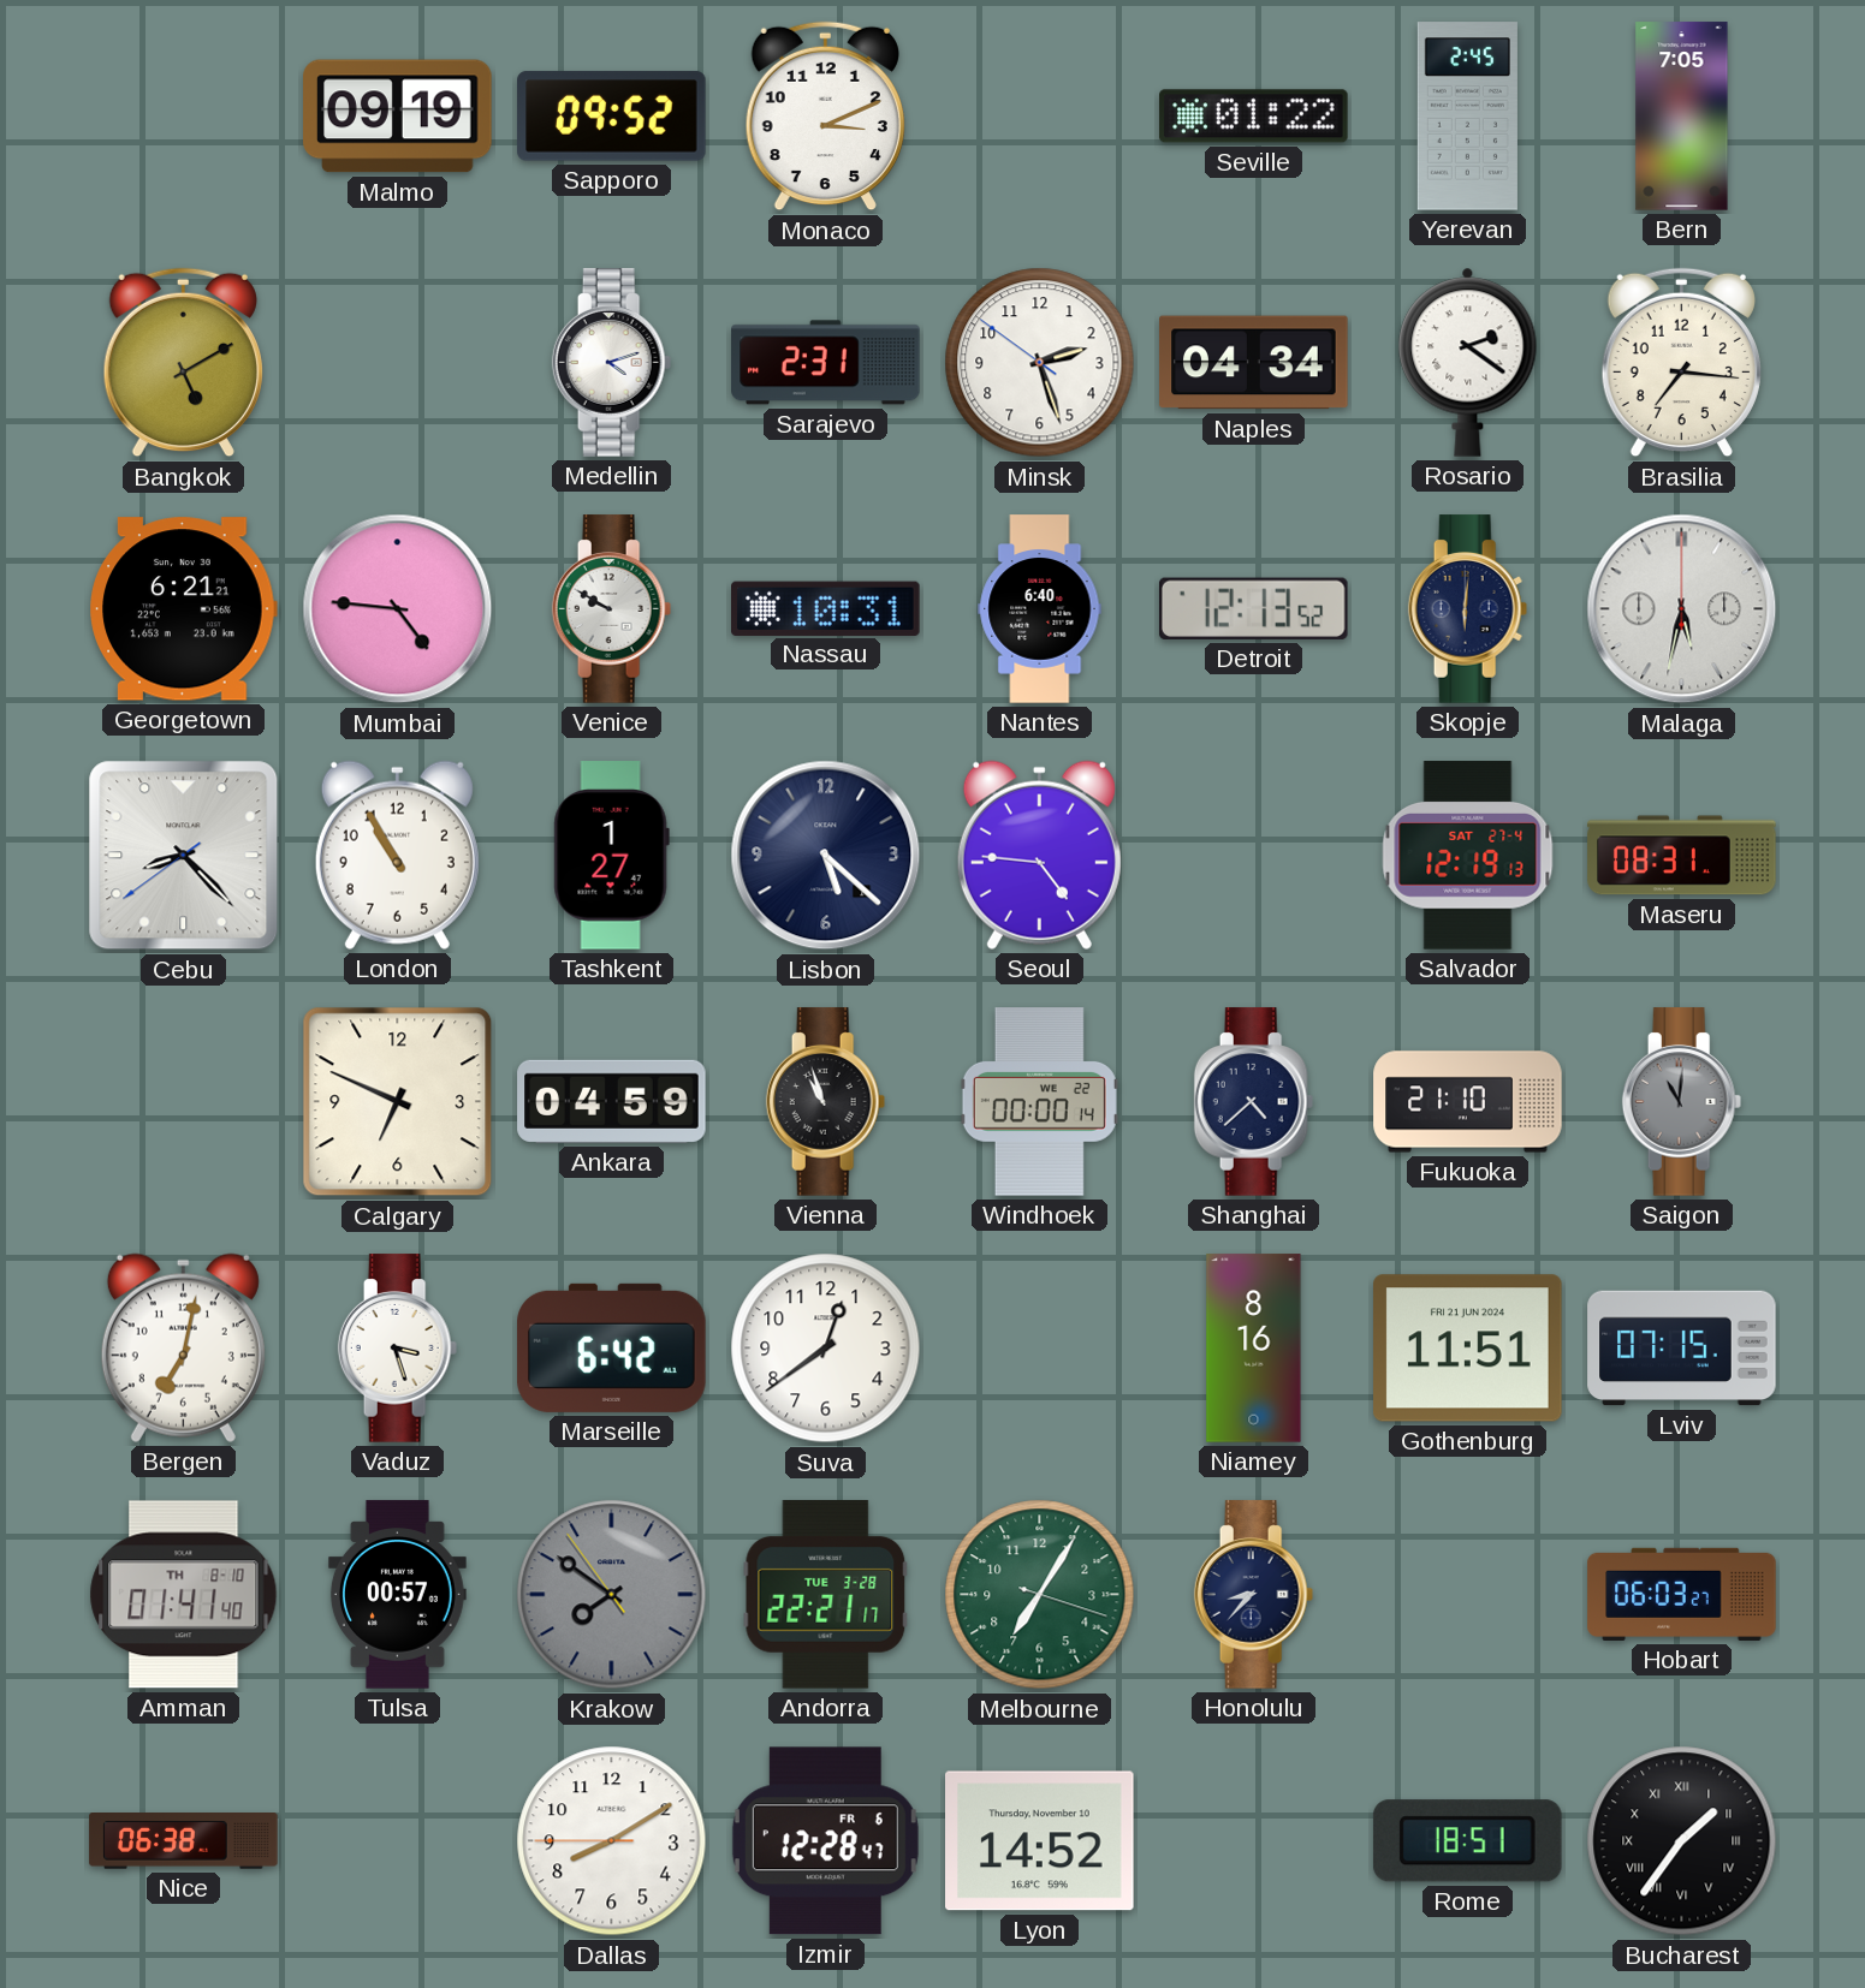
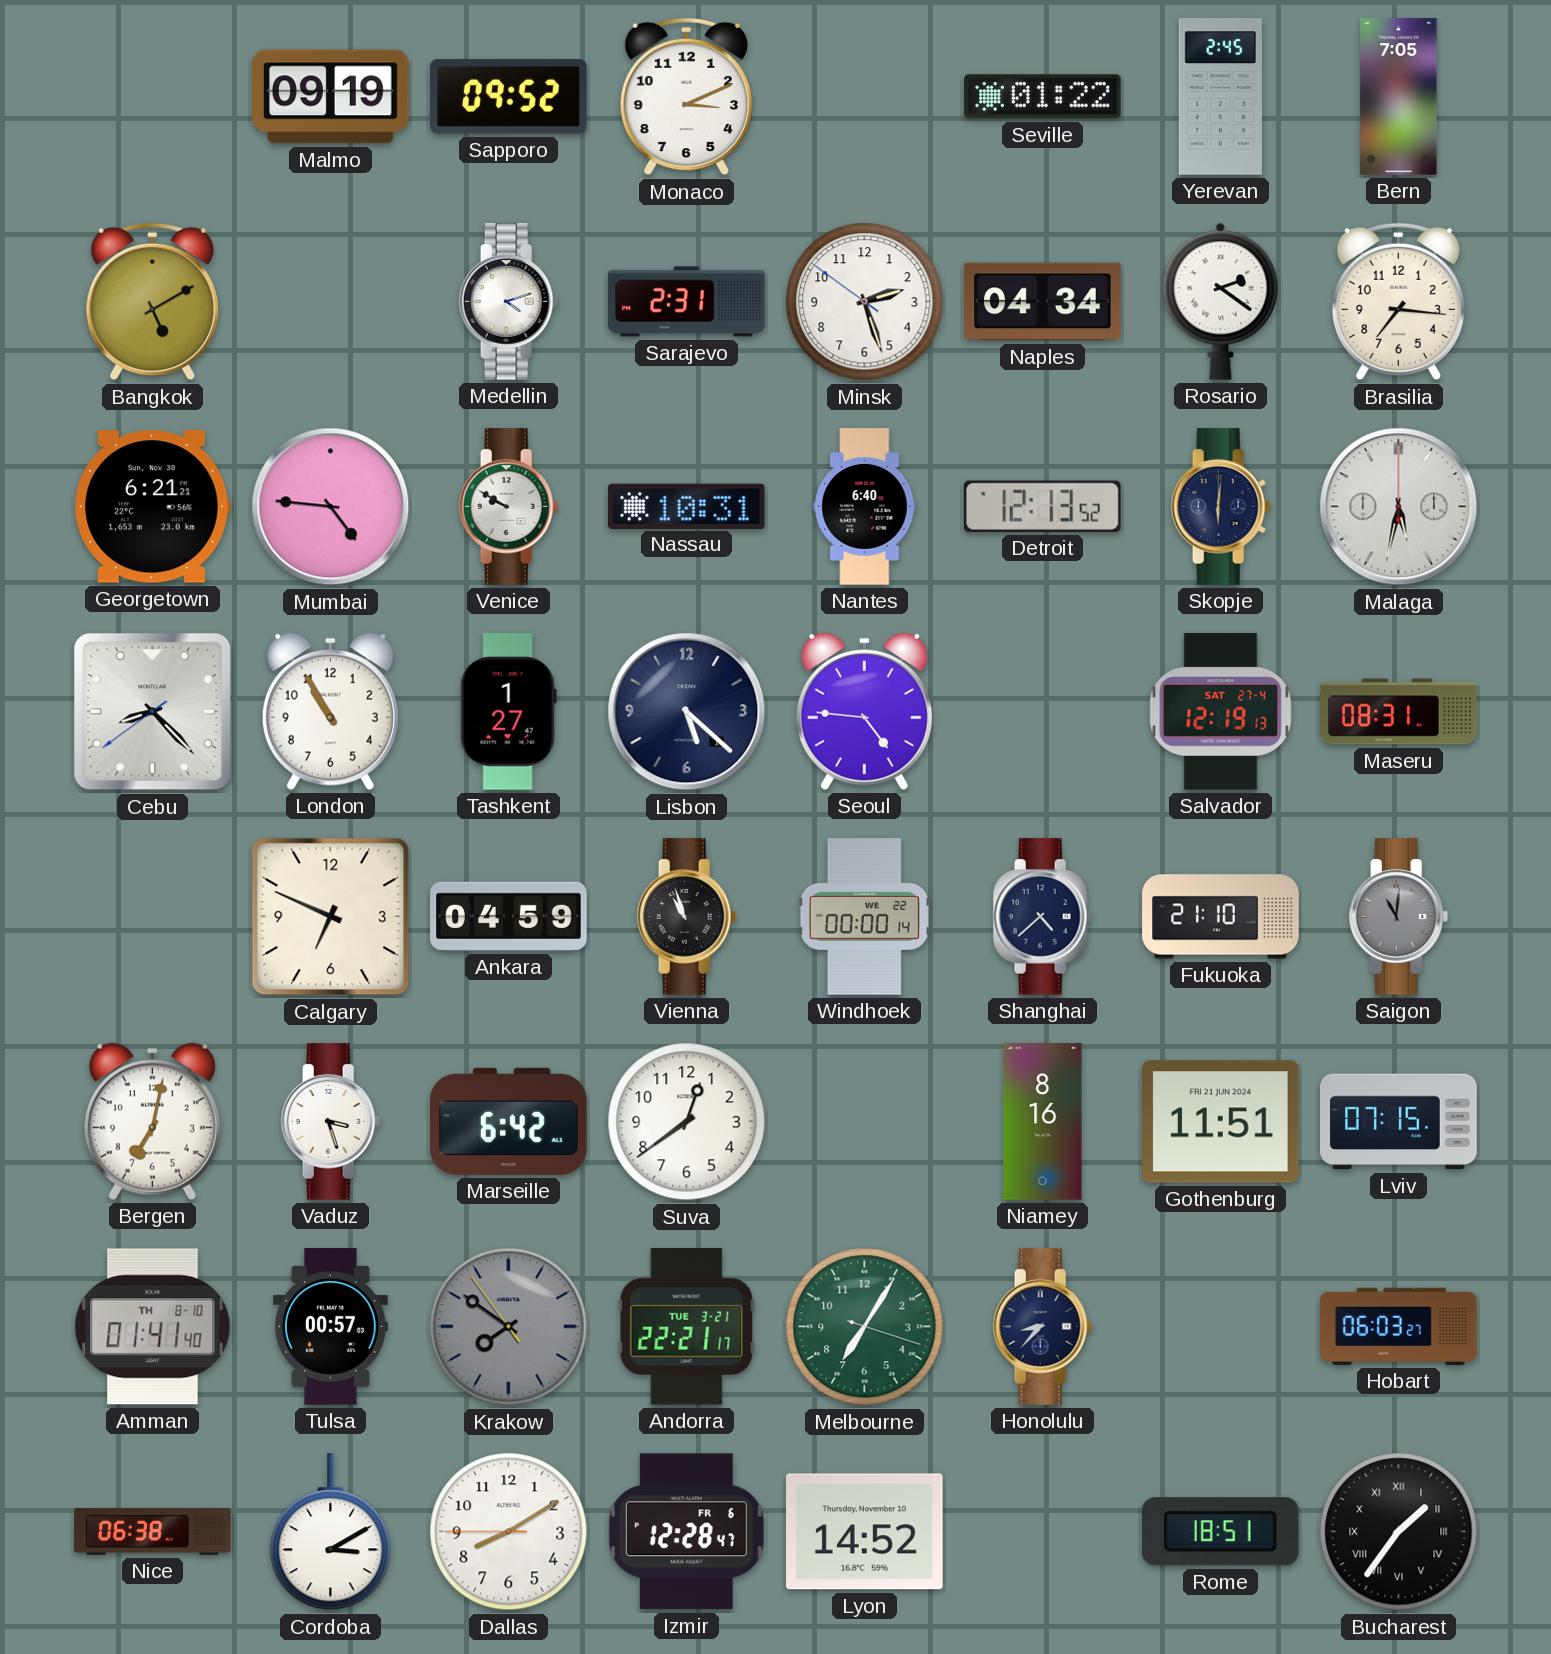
Andorra date: TUE 3-28 -> TUE 3-21
Cordoba: none -> 3:10
